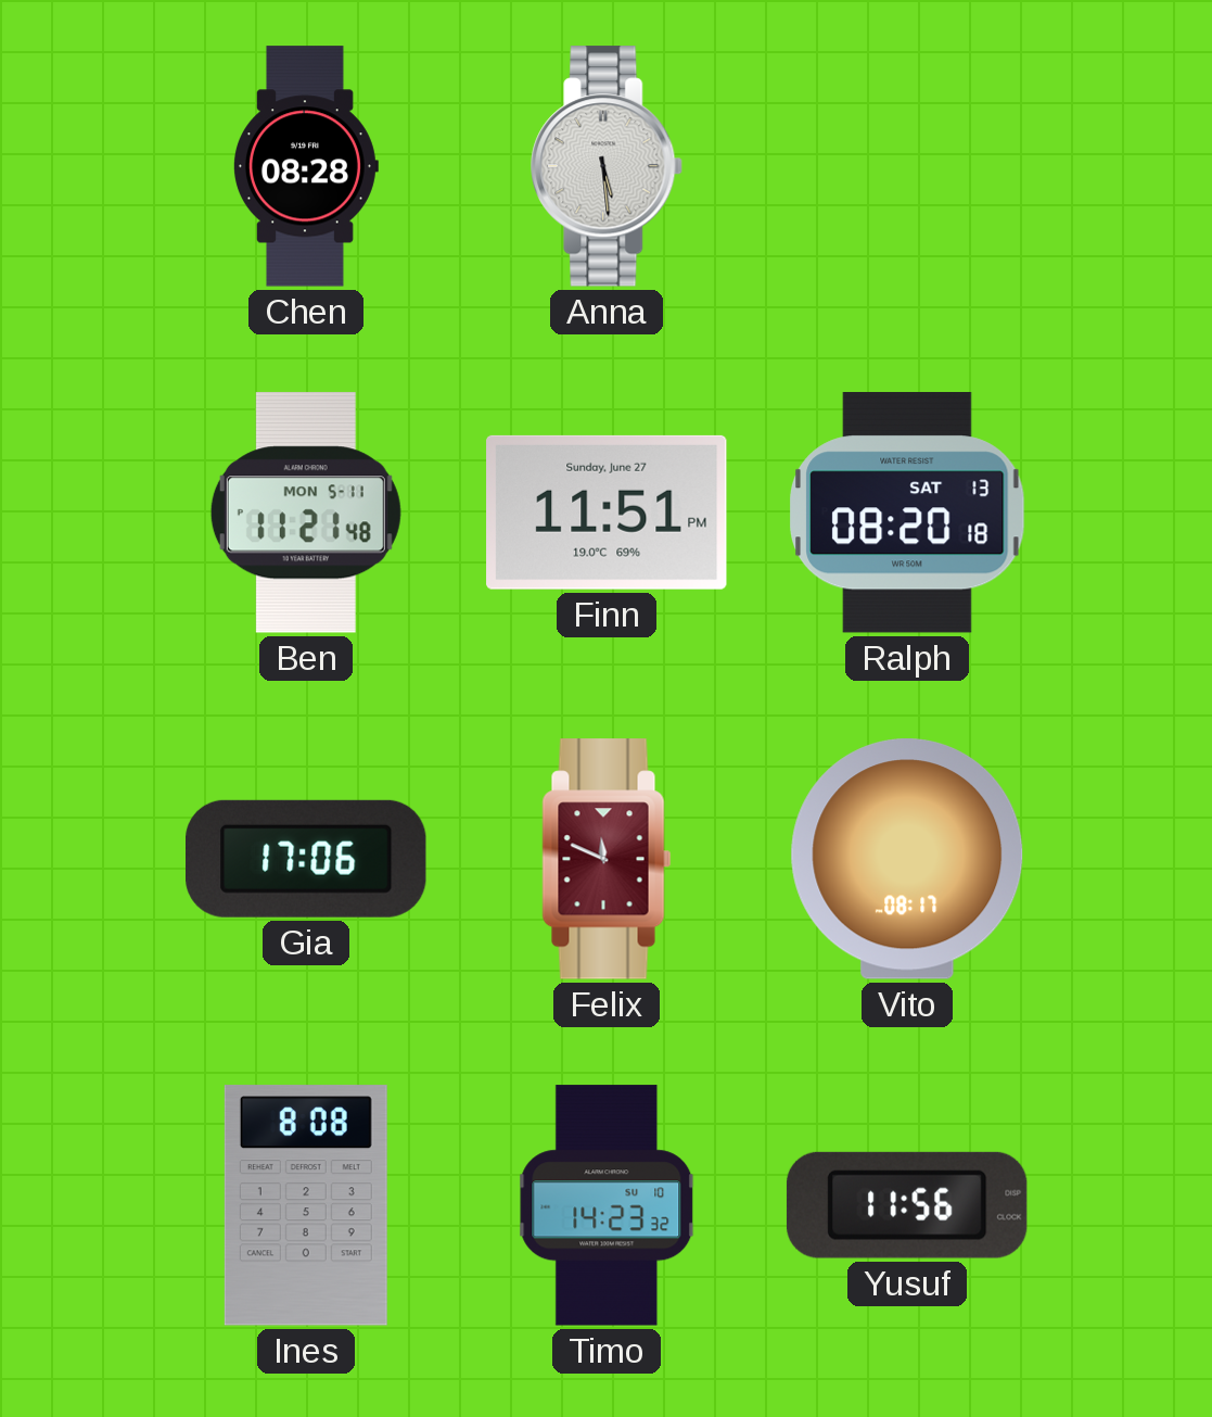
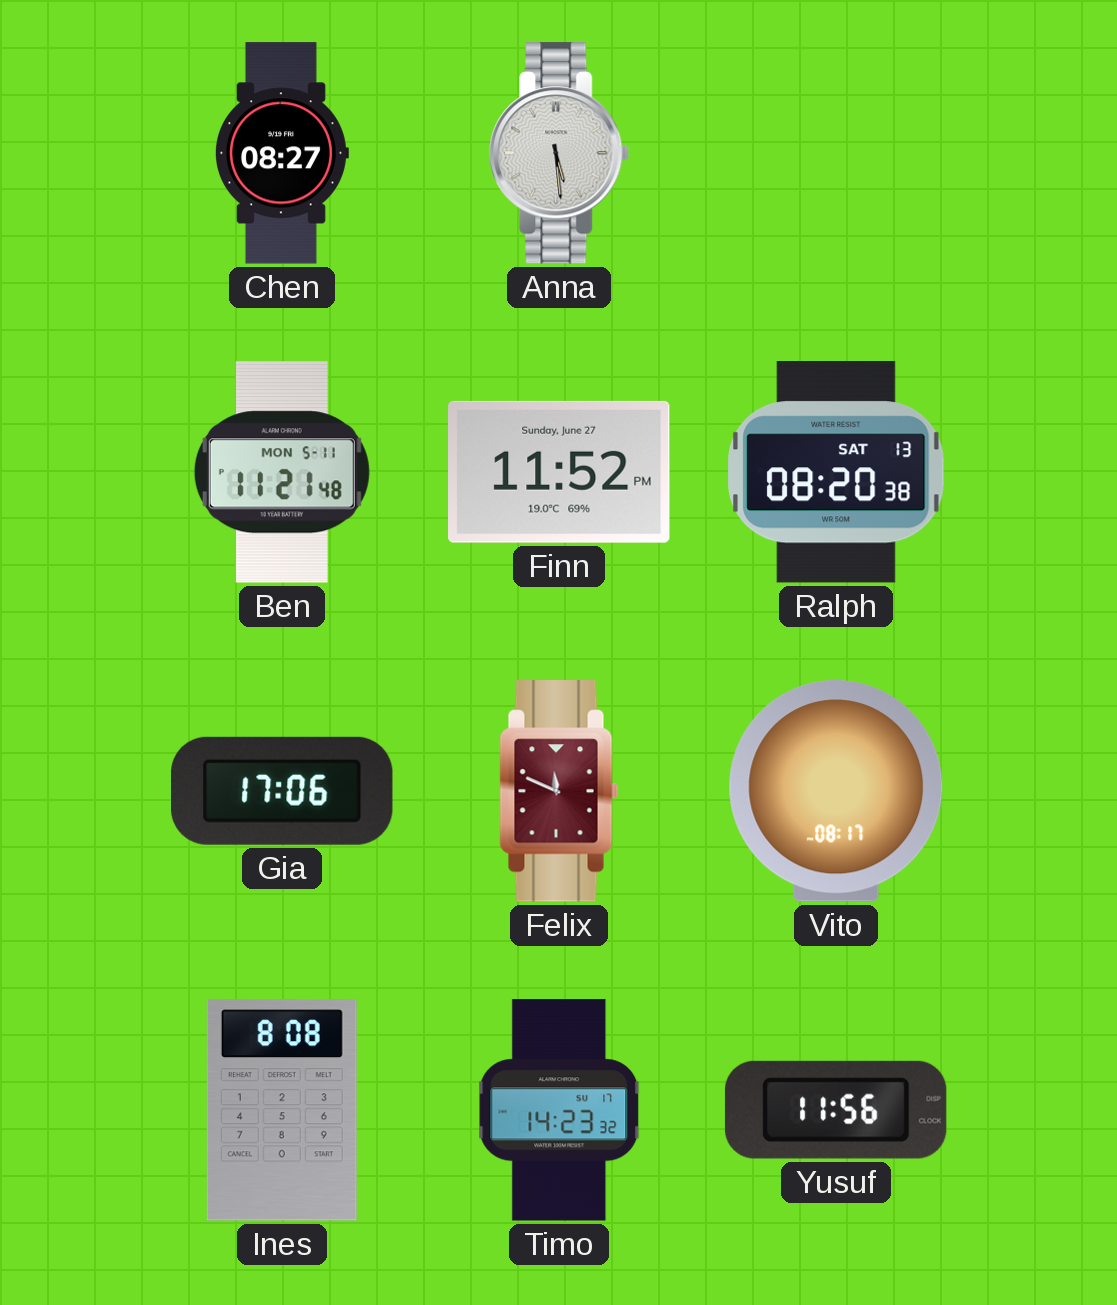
Chen: 08:28 -> 08:27
Finn: 11:51 -> 11:52
Ralph: 08:20:18 -> 08:20:38
Timo date: SU 10 -> SU 17
